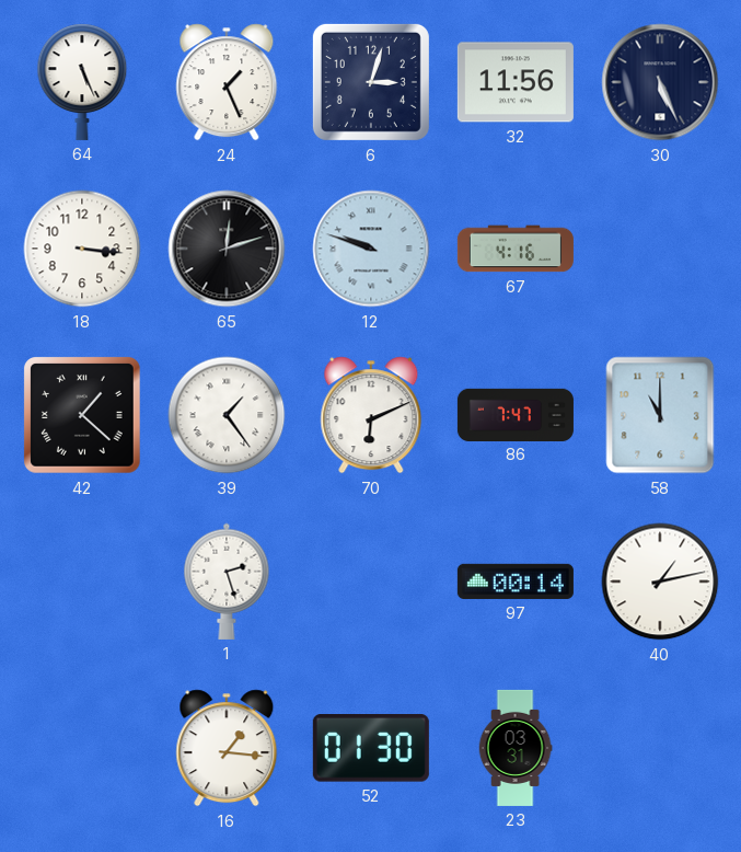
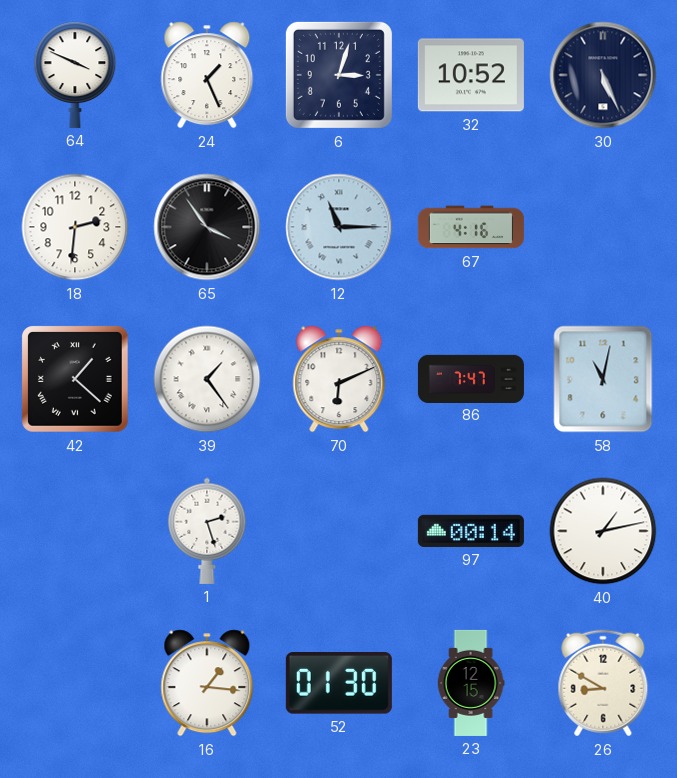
64: 5:26 -> 3:49
32: 11:56 -> 10:52
18: 3:16 -> 2:31
65: 12:12 -> 3:54
12: 9:48 -> 11:15
58: 11:00 -> 11:02
23: 03:31 -> 12:15
26: none -> 8:50
